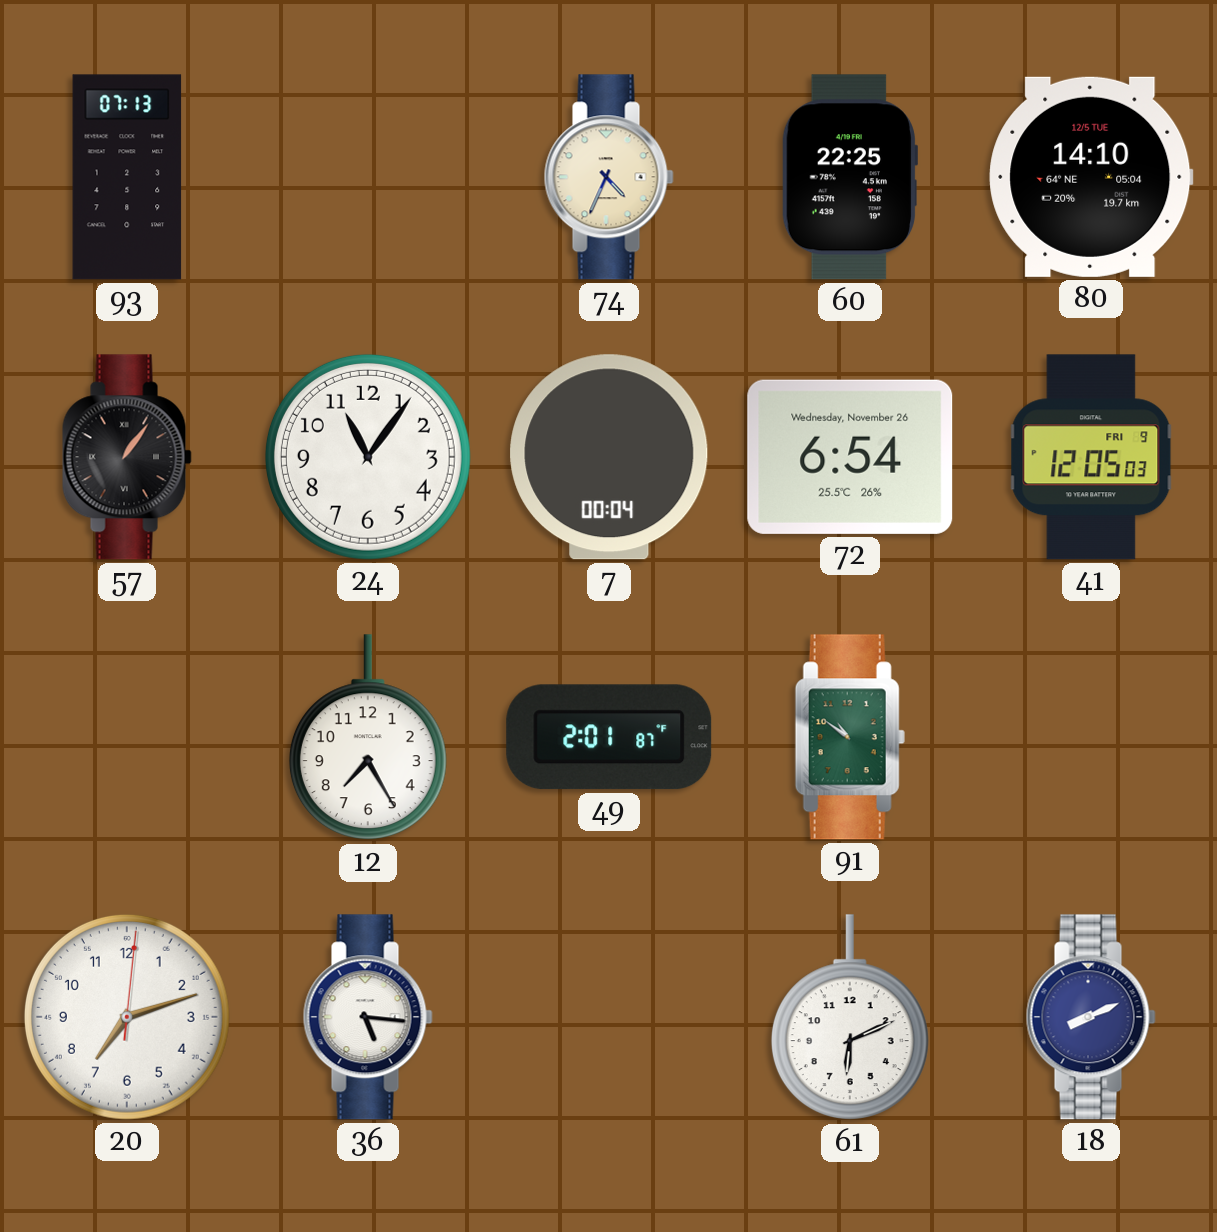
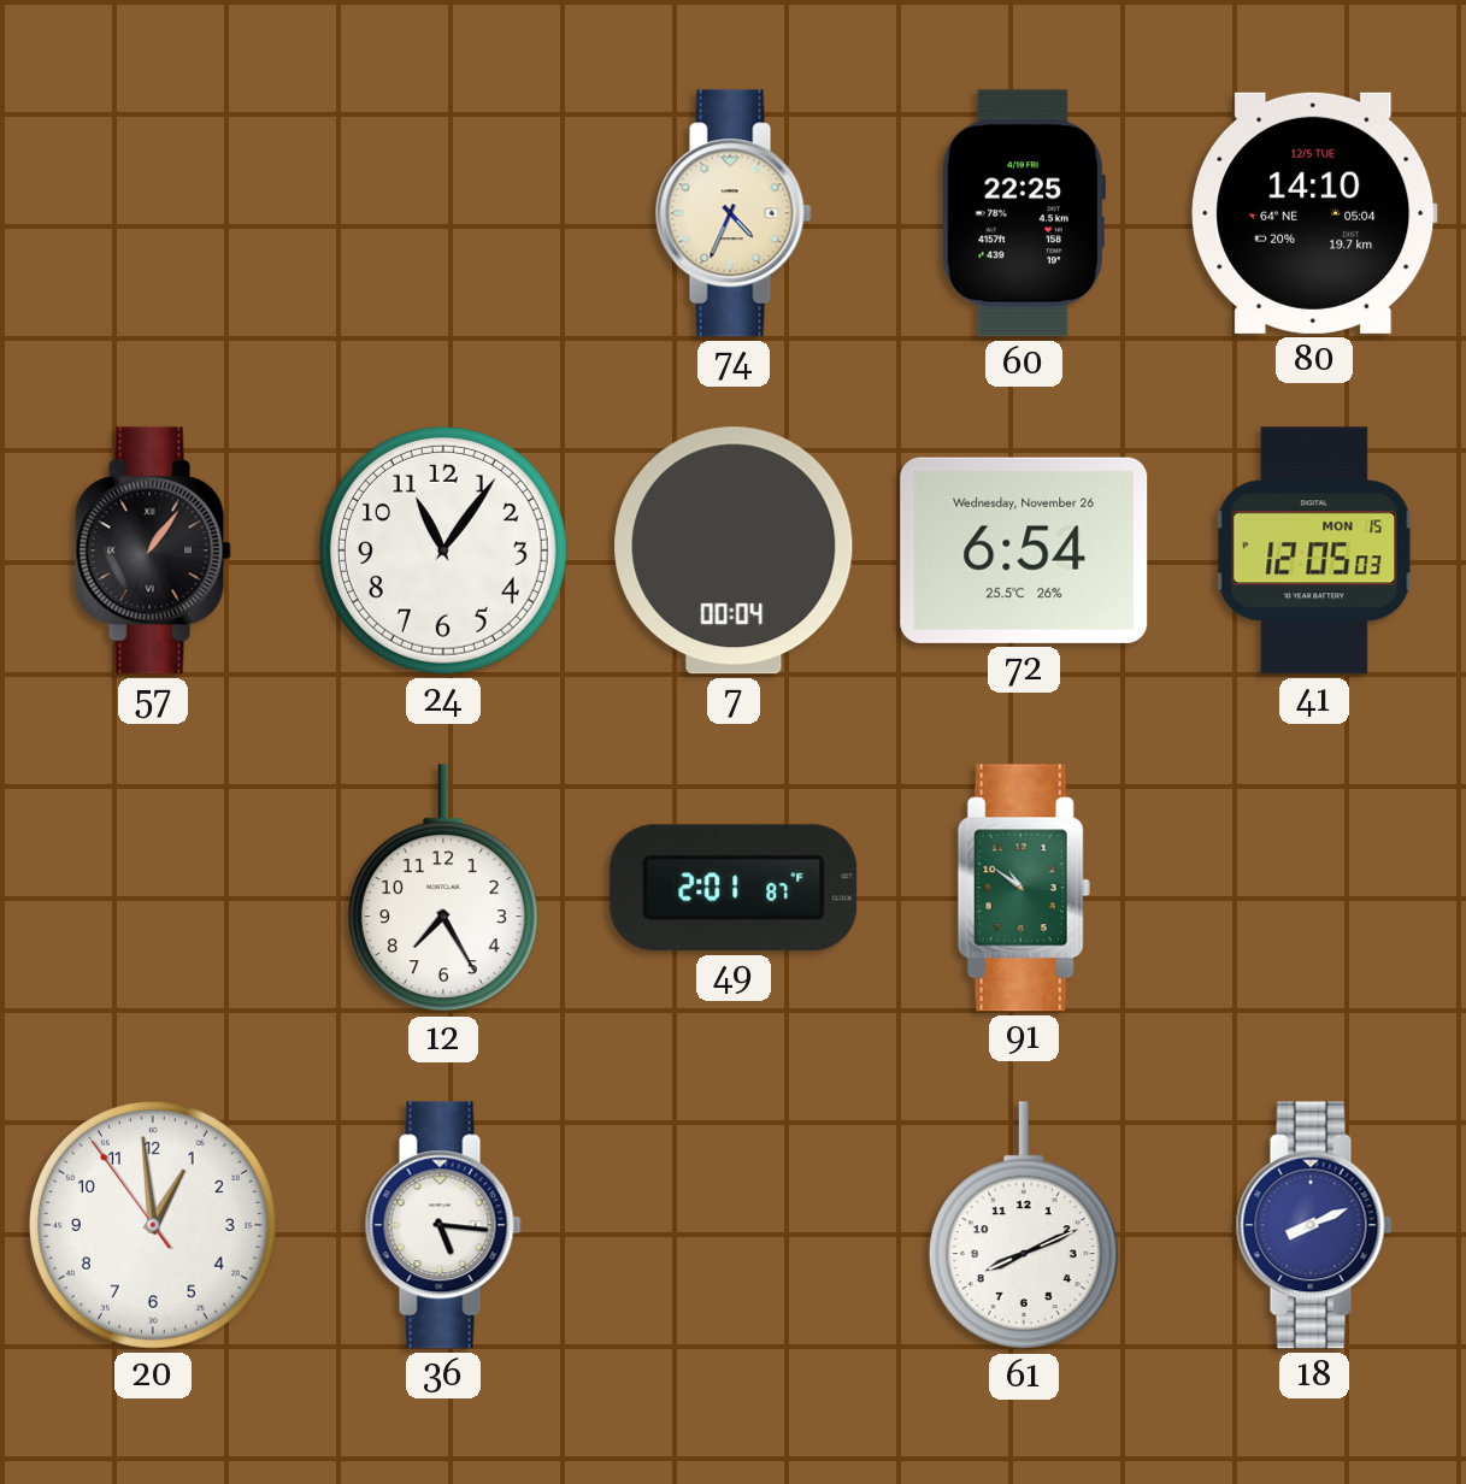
93: 07:13 -> none
41 date: FRI 9 -> MON 15
20: 7:12 -> 12:58
61: 6:11 -> 8:11
